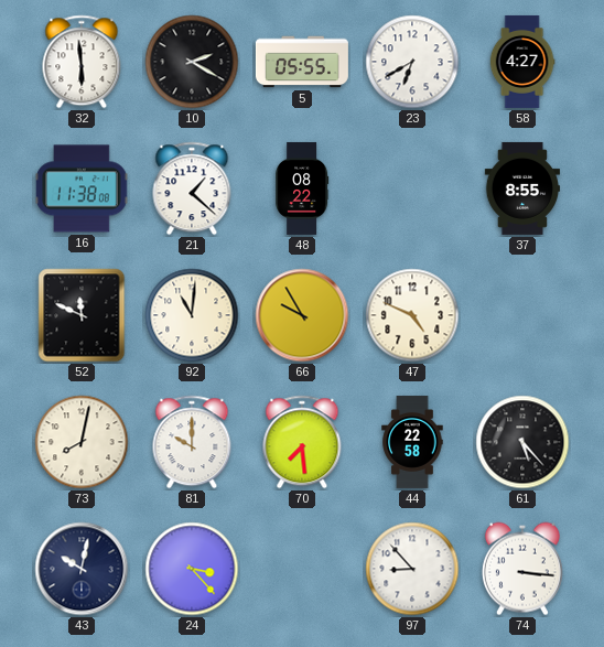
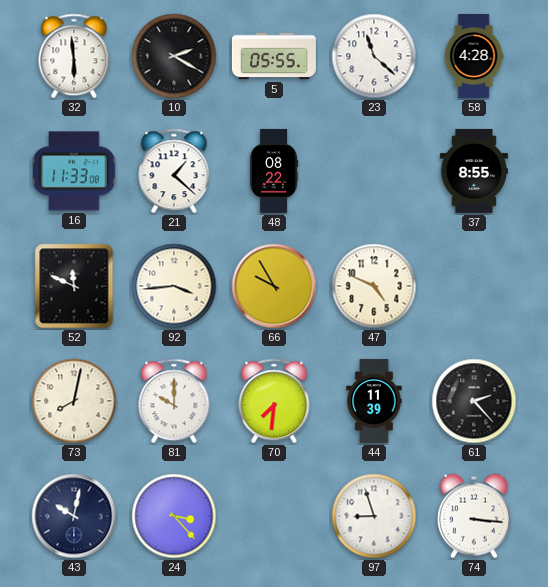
23: 6:40 -> 11:22
58: 4:27 -> 4:28
16: 11:38 -> 11:33
92: 11:01 -> 3:44
70: 7:29 -> 7:31
44: 22:58 -> 11:39
61: 5:23 -> 2:23
97: 8:53 -> 8:57
